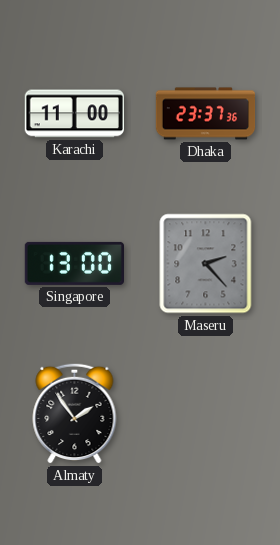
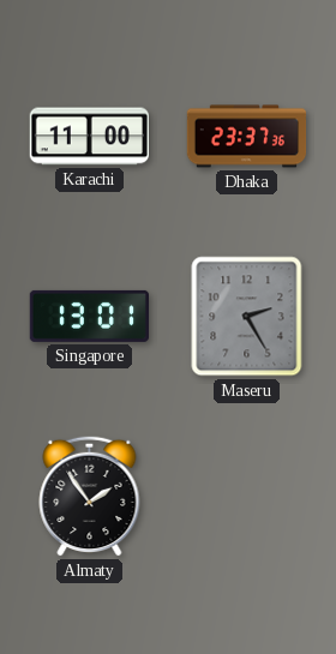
Singapore: 13:00 -> 13:01
Maseru: 2:23 -> 2:25
